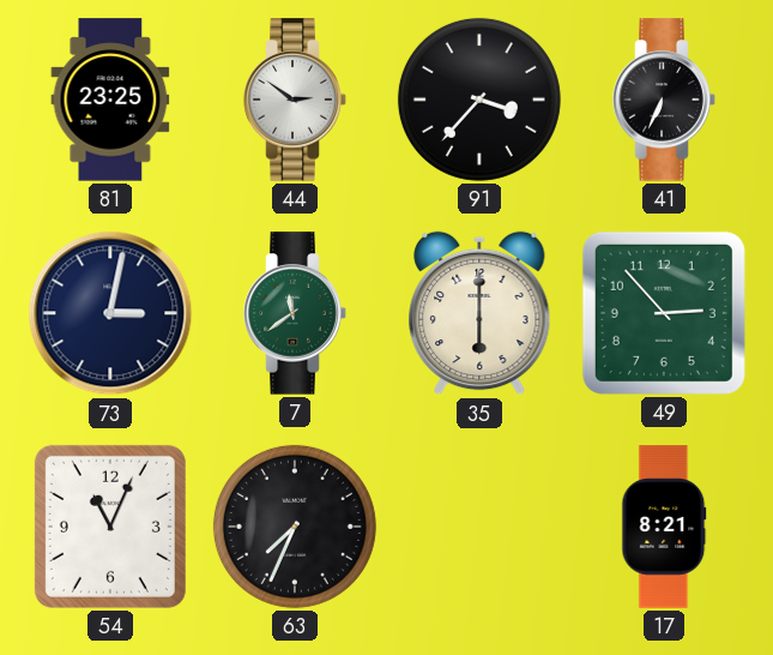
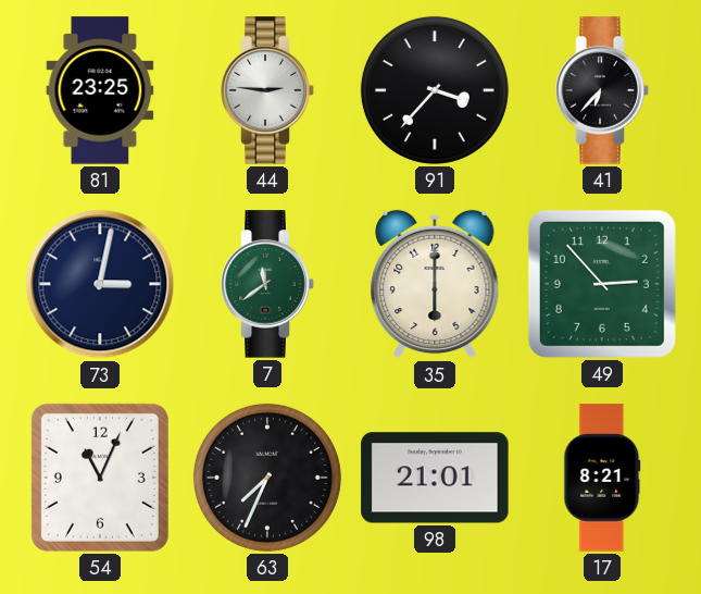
44: 2:51 -> 2:46
41: 6:34 -> 6:37
98: none -> 21:01
